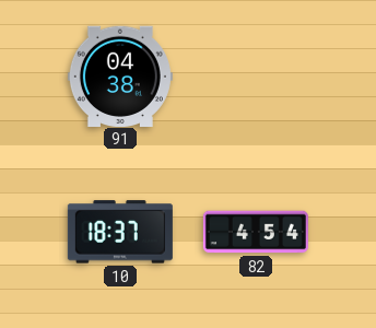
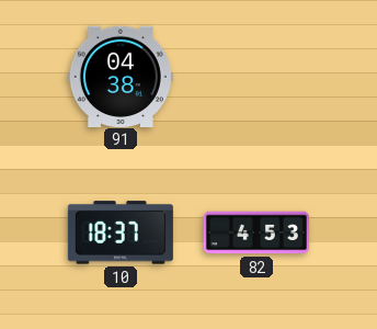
82: 4:54 -> 4:53
